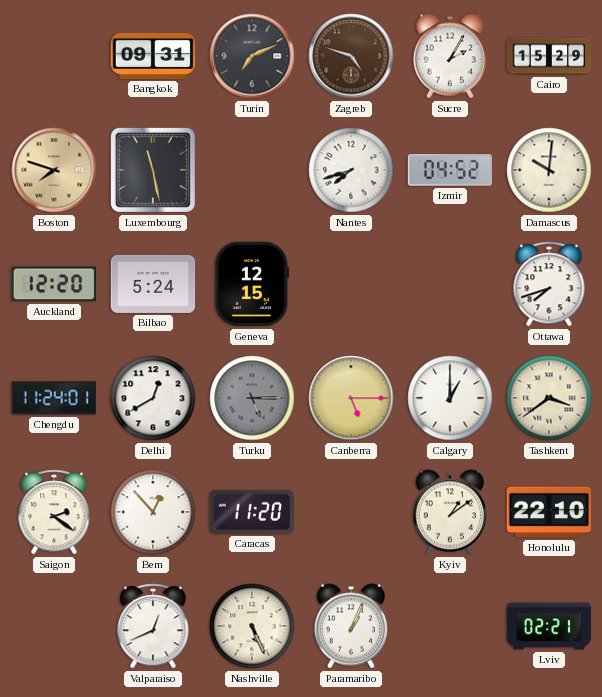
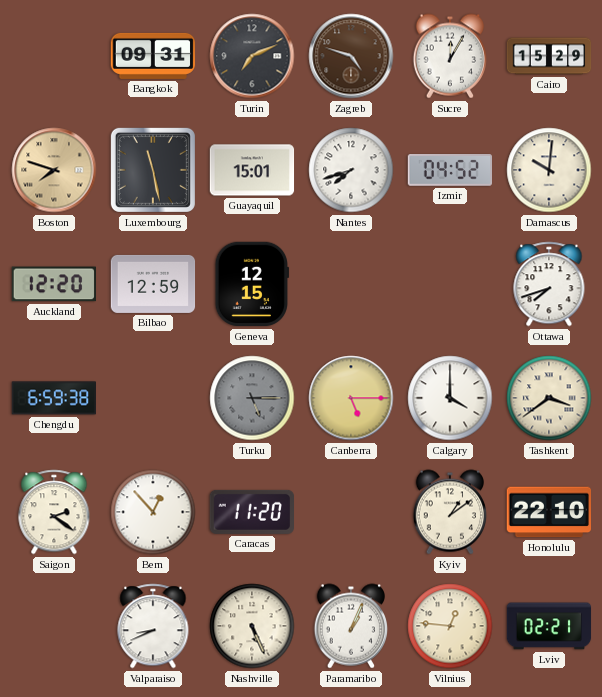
Sucre: 2:05 -> 12:05
Guayaquil: none -> 15:01
Bilbao: 5:24 -> 12:59
Chengdu: 11:24 -> 6:59
Delhi: 12:40 -> none
Calgary: 1:00 -> 4:00
Valparaiso: 12:41 -> 8:41
Vilnius: none -> 12:46
